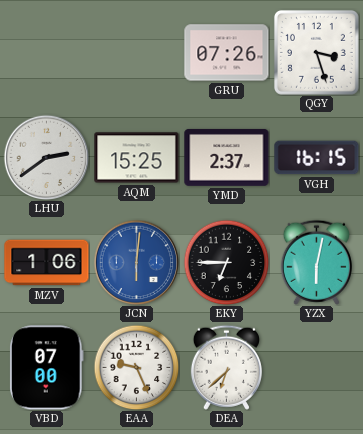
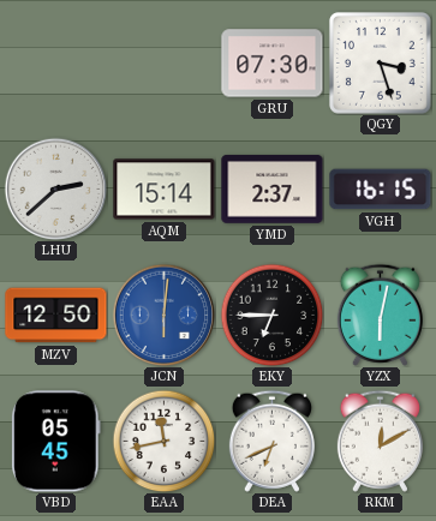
GRU: 07:26 -> 07:30
LHU: 2:39 -> 2:38
AQM: 15:25 -> 15:14
MZV: 1:06 -> 12:50
VBD: 07:00 -> 05:45
EAA: 9:26 -> 11:43
DEA: 6:38 -> 6:41
RKM: none -> 12:10
